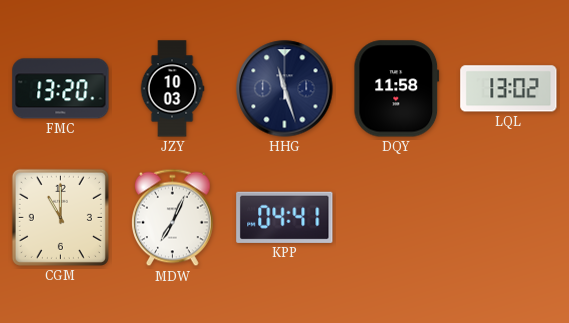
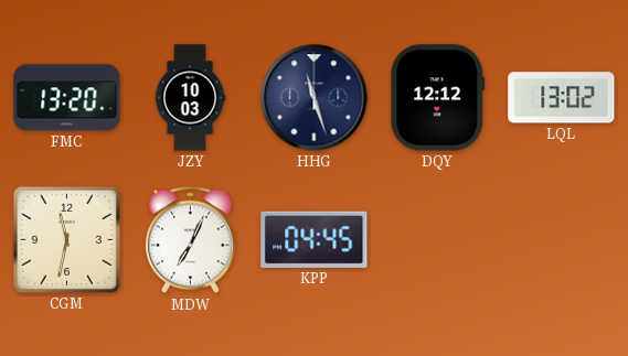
DQY: 11:58 -> 12:12
CGM: 11:00 -> 11:32
KPP: 04:41 -> 04:45
